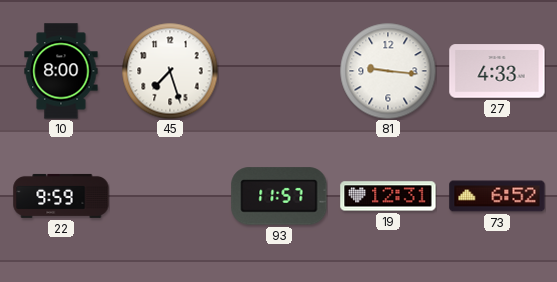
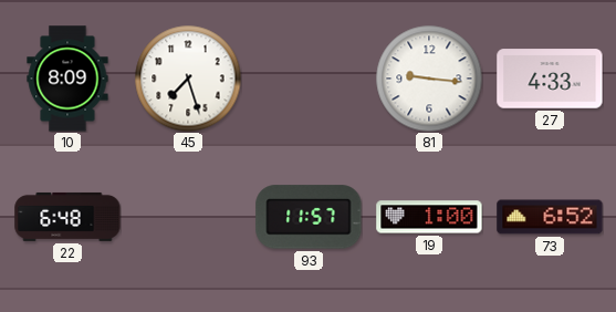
10: 8:00 -> 8:09
22: 9:59 -> 6:48
19: 12:31 -> 1:00
